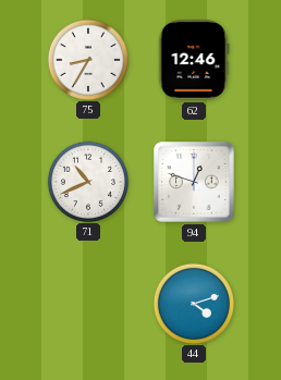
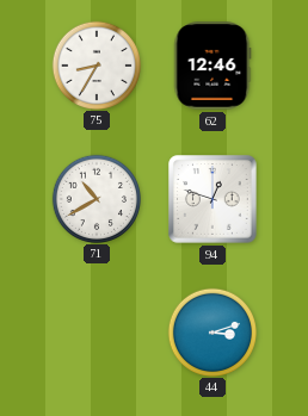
71: 10:41 -> 10:40
44: 4:12 -> 3:12
